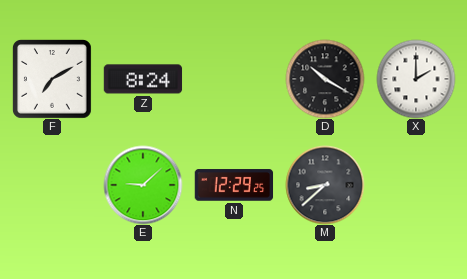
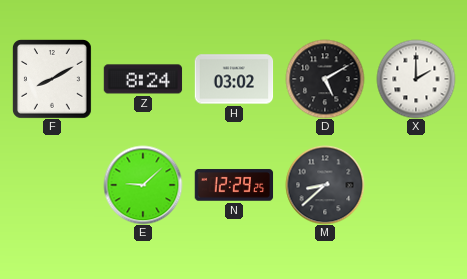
F: 7:10 -> 8:10
H: none -> 03:02
D: 10:20 -> 5:10
